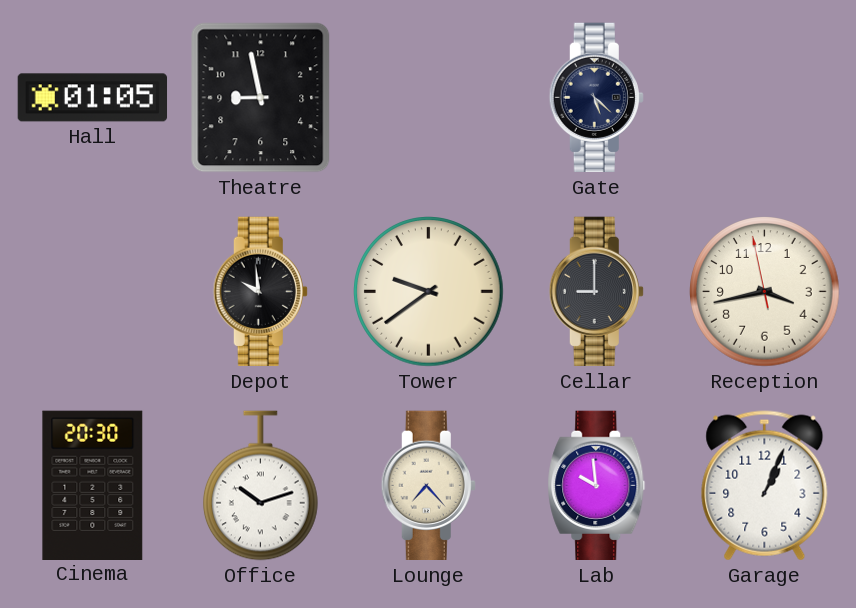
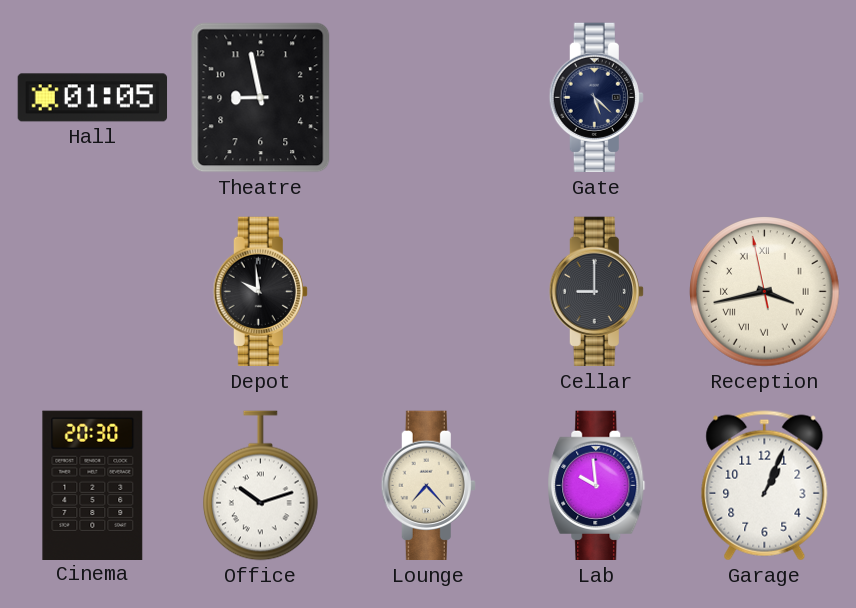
Tower: 9:39 -> none
Reception numerals: Arabic -> Roman
